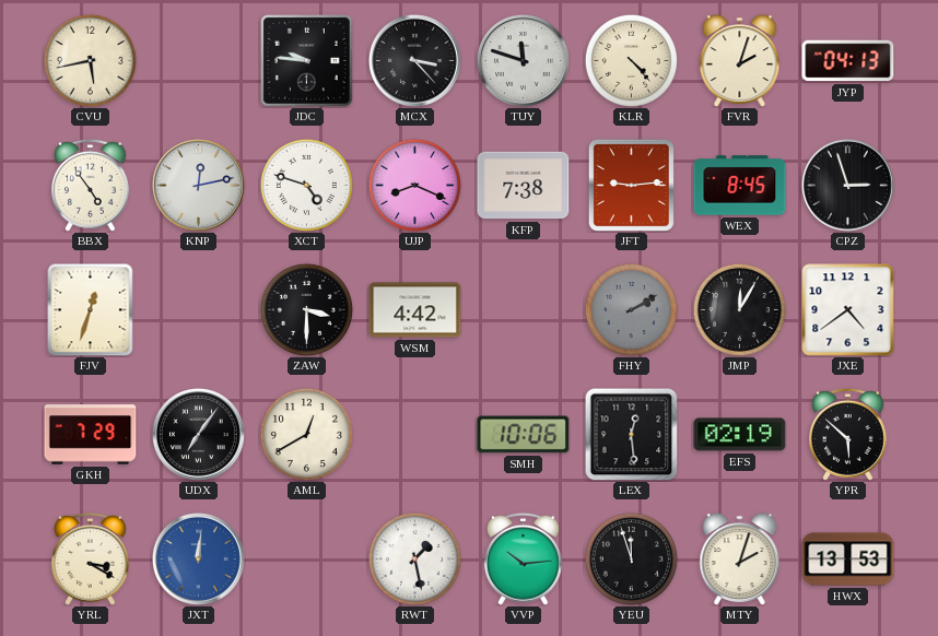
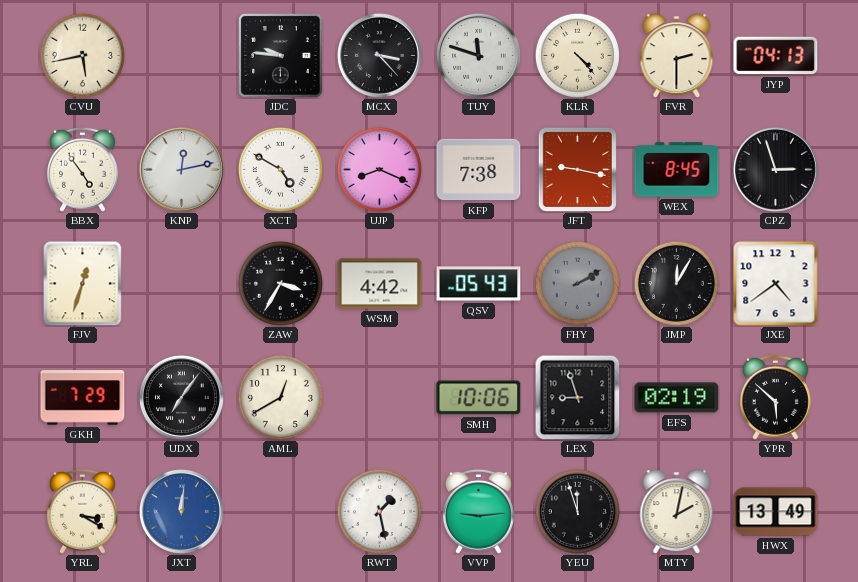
FVR: 2:03 -> 2:30
XCT: 4:48 -> 4:50
JFT: 9:14 -> 9:17
ZAW: 3:30 -> 3:35
QSV: none -> 05:43
LEX: 12:29 -> 8:57
VVP: 10:14 -> 9:14
MTY: 2:03 -> 2:02
HWX: 13:53 -> 13:49
